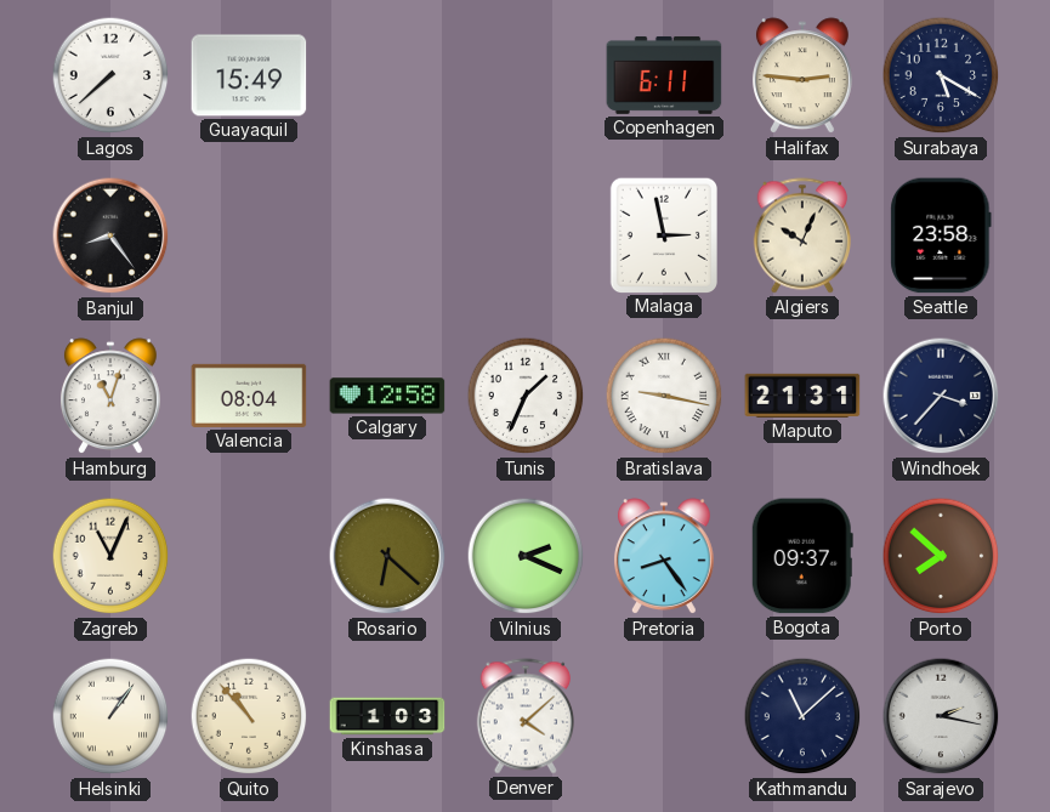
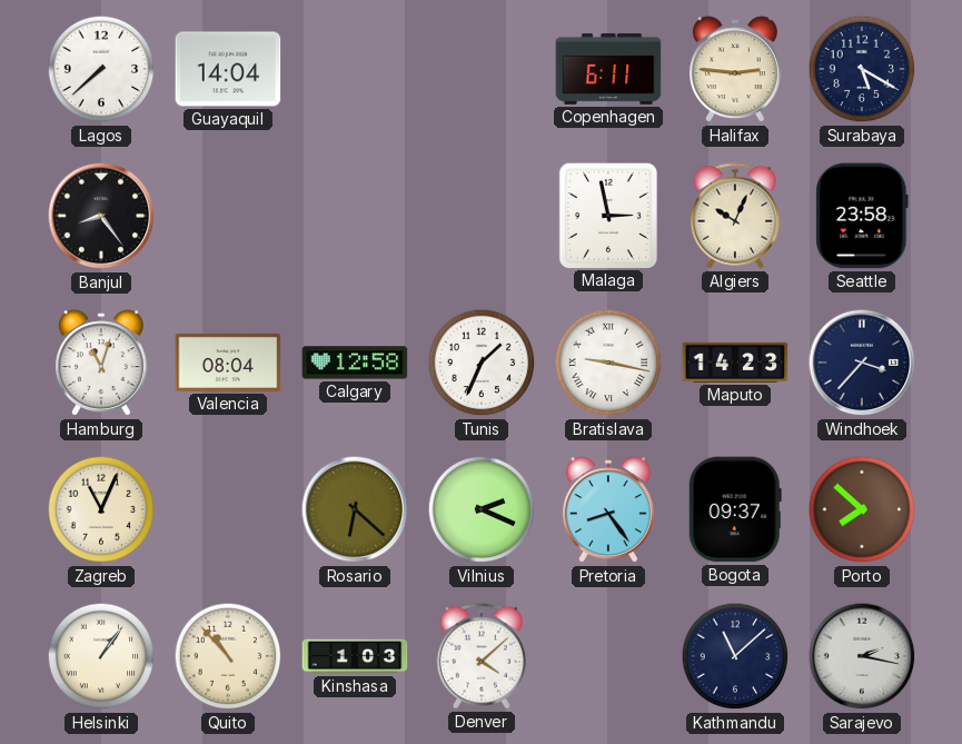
Guayaquil: 15:49 -> 14:04
Maputo: 21:31 -> 14:23
